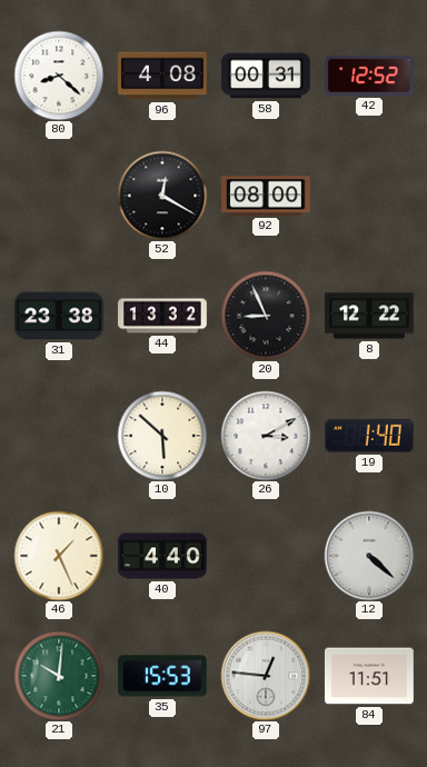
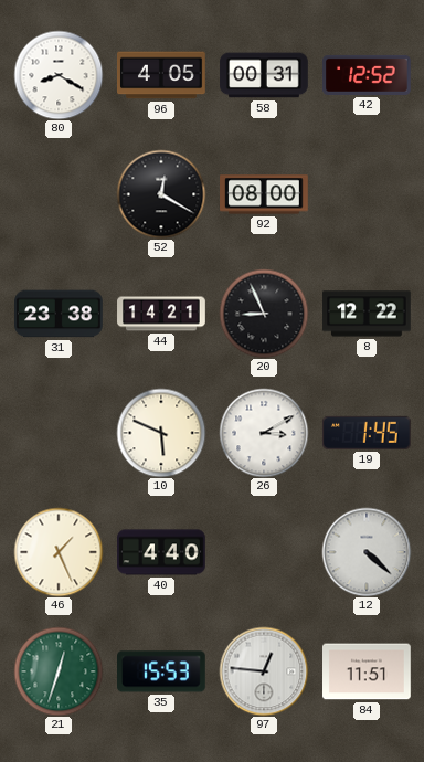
80: 8:22 -> 8:20
96: 4:08 -> 4:05
44: 13:32 -> 14:21
10: 5:52 -> 5:49
19: 1:40 -> 1:45
21: 10:01 -> 12:33
